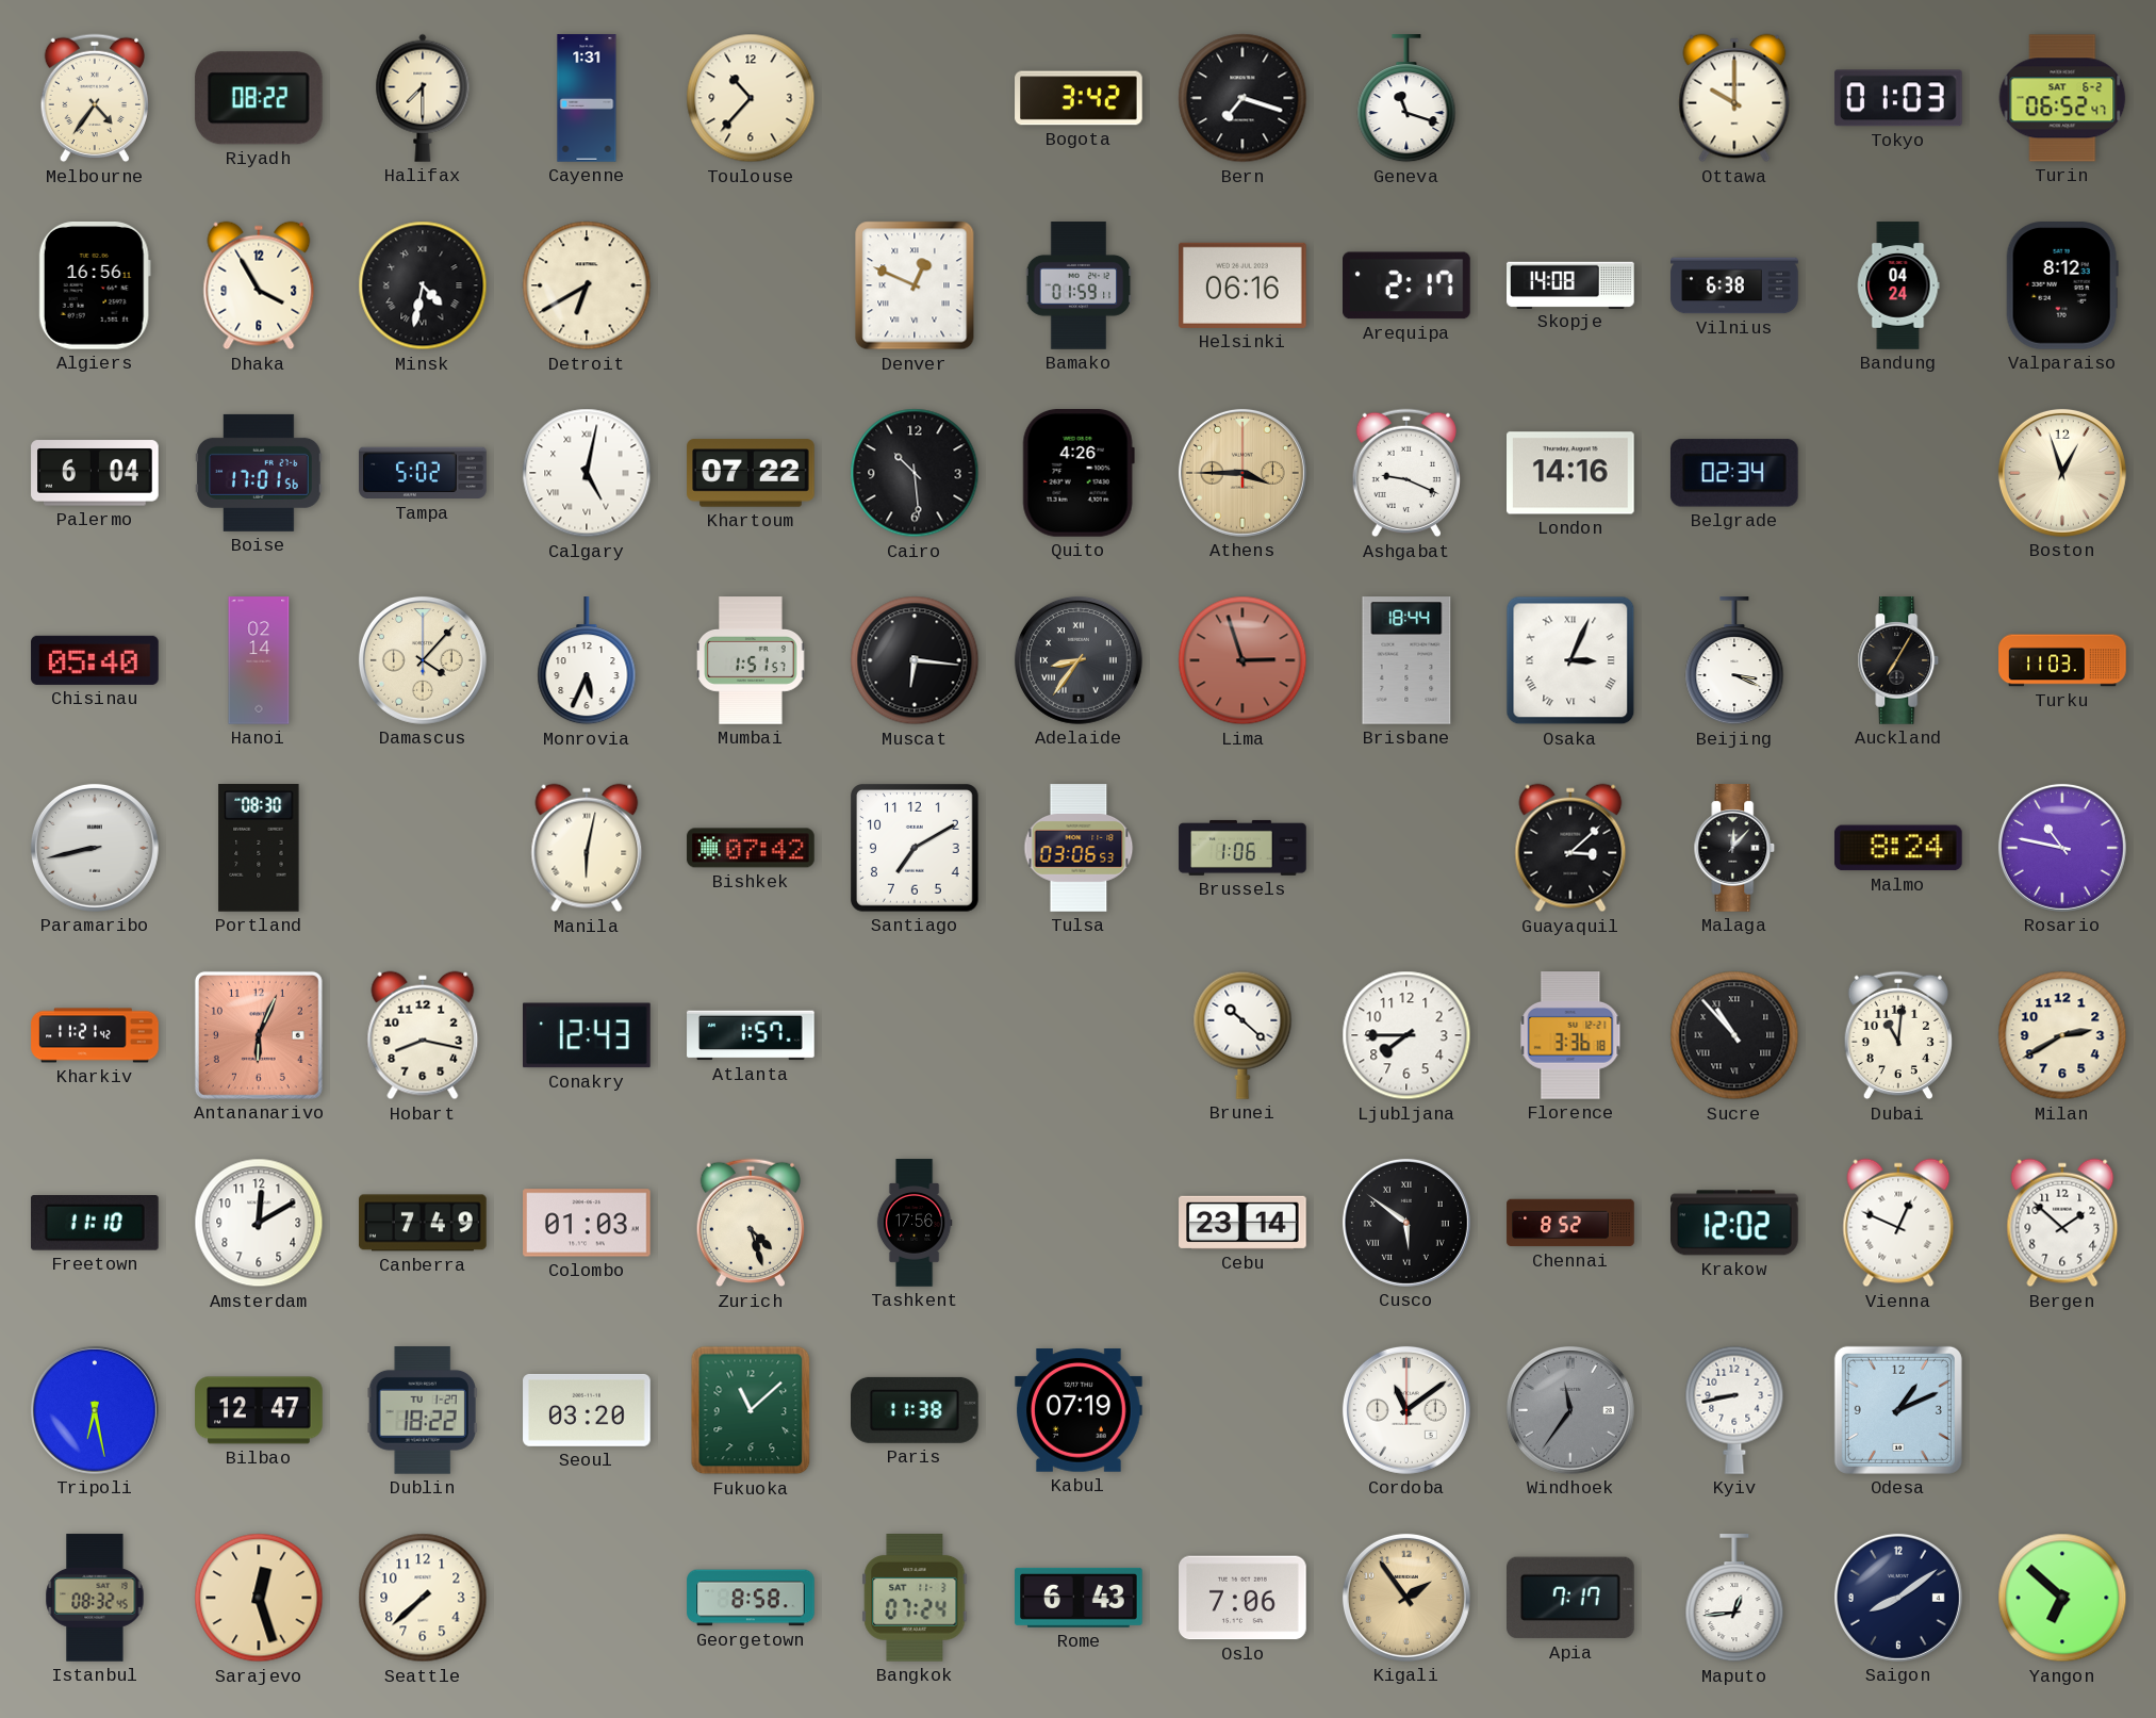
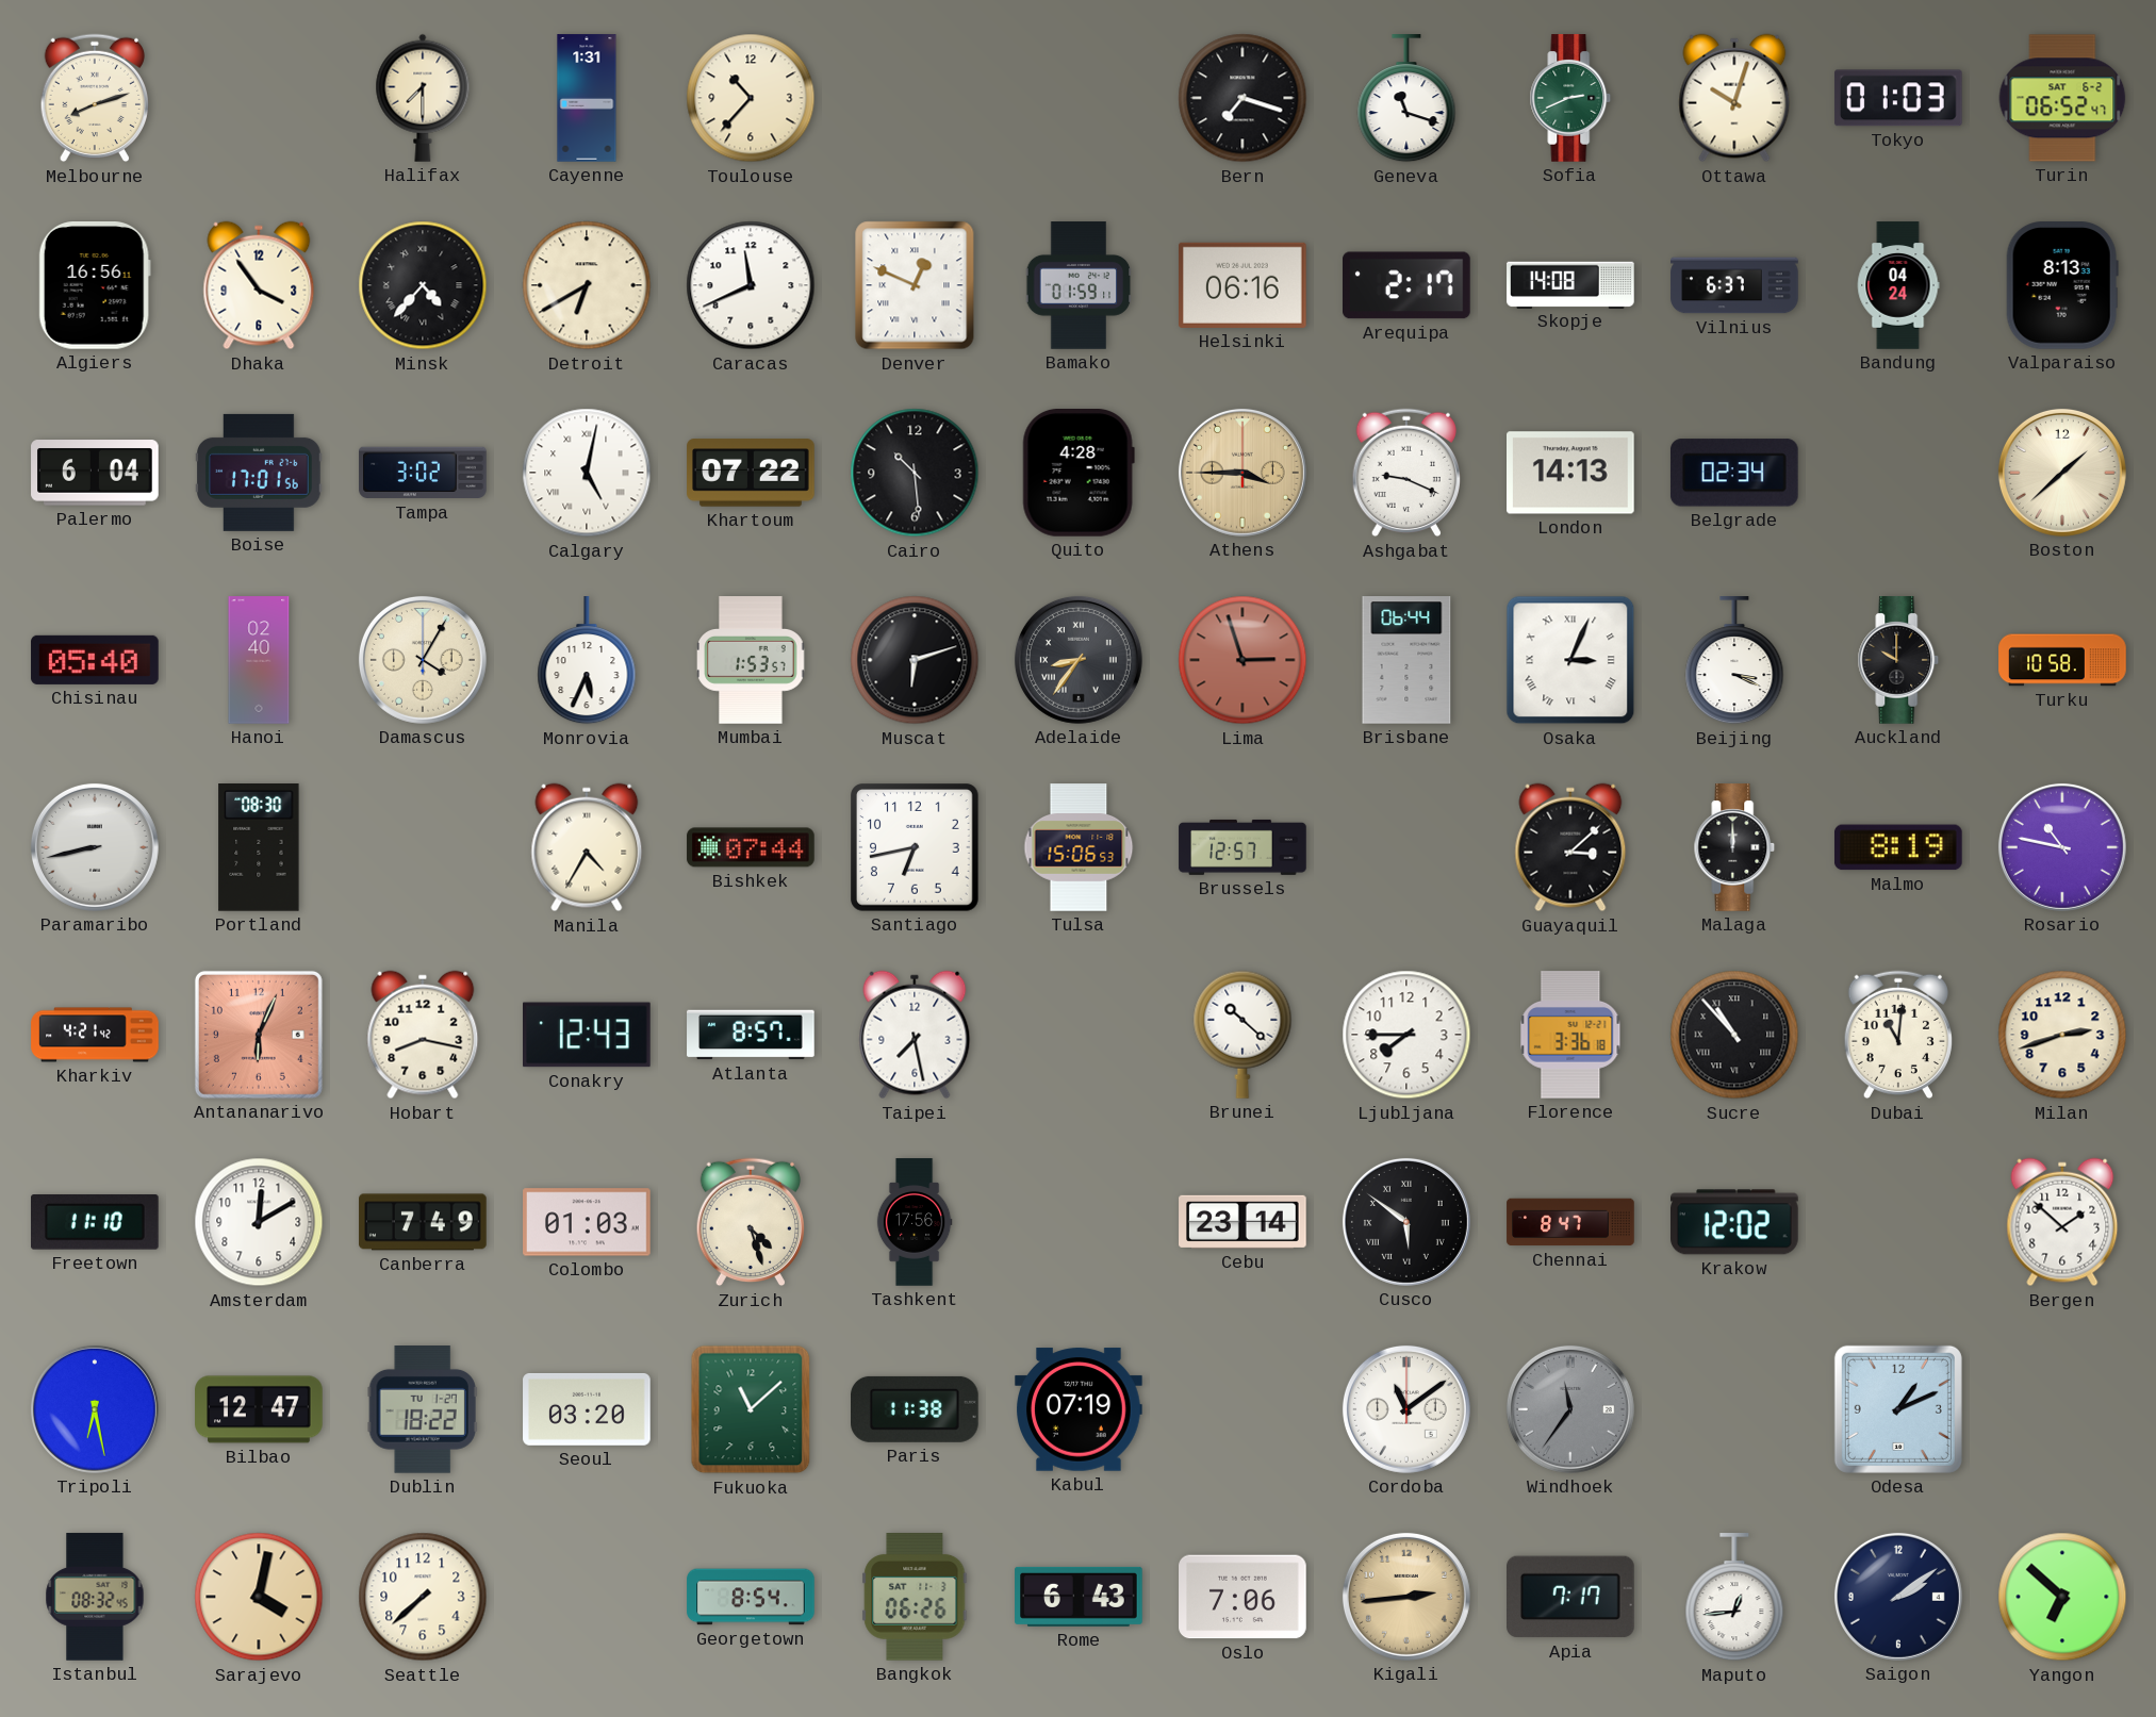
Melbourne: 4:36 -> 8:12
Riyadh: 08:22 -> none
Bogota: 3:42 -> none
Sofia: none -> 2:41
Ottawa: 10:00 -> 10:03
Dhaka: 3:55 -> 3:54
Minsk: 4:32 -> 4:37
Caracas: none -> 11:41
Vilnius: 6:38 -> 6:37
Valparaiso: 8:12 -> 8:13
Tampa: 5:02 -> 3:02
Quito: 4:26 -> 4:28
London: 14:16 -> 14:13
Boston: 12:57 -> 1:38
Hanoi: 02:14 -> 02:40
Damascus: 4:07 -> 4:05
Mumbai: 1:51 -> 1:53
Muscat: 6:16 -> 6:12
Brisbane: 18:44 -> 06:44
Auckland: 7:05 -> 10:00
Turku: 11:03 -> 10:58
Manila: 6:02 -> 4:35
Bishkek: 07:42 -> 07:44
Santiago: 7:10 -> 6:43
Tulsa: 03:06 -> 15:06
Brussels: 1:06 -> 12:57
Malaga: 12:07 -> 12:00
Malmo: 8:24 -> 8:19
Kharkiv: 11:21 -> 4:21
Atlanta: 1:57 -> 8:57
Taipei: none -> 7:28
Milan: 2:40 -> 2:42
Chennai: 8:52 -> 8:47
Vienna: 12:49 -> none
Kyiv: 8:43 -> none
Sarajevo: 12:27 -> 4:02
Georgetown: 8:58 -> 8:54
Bangkok: 07:24 -> 06:26
Kigali: 1:54 -> 2:44
Saigon: 8:09 -> 2:09
